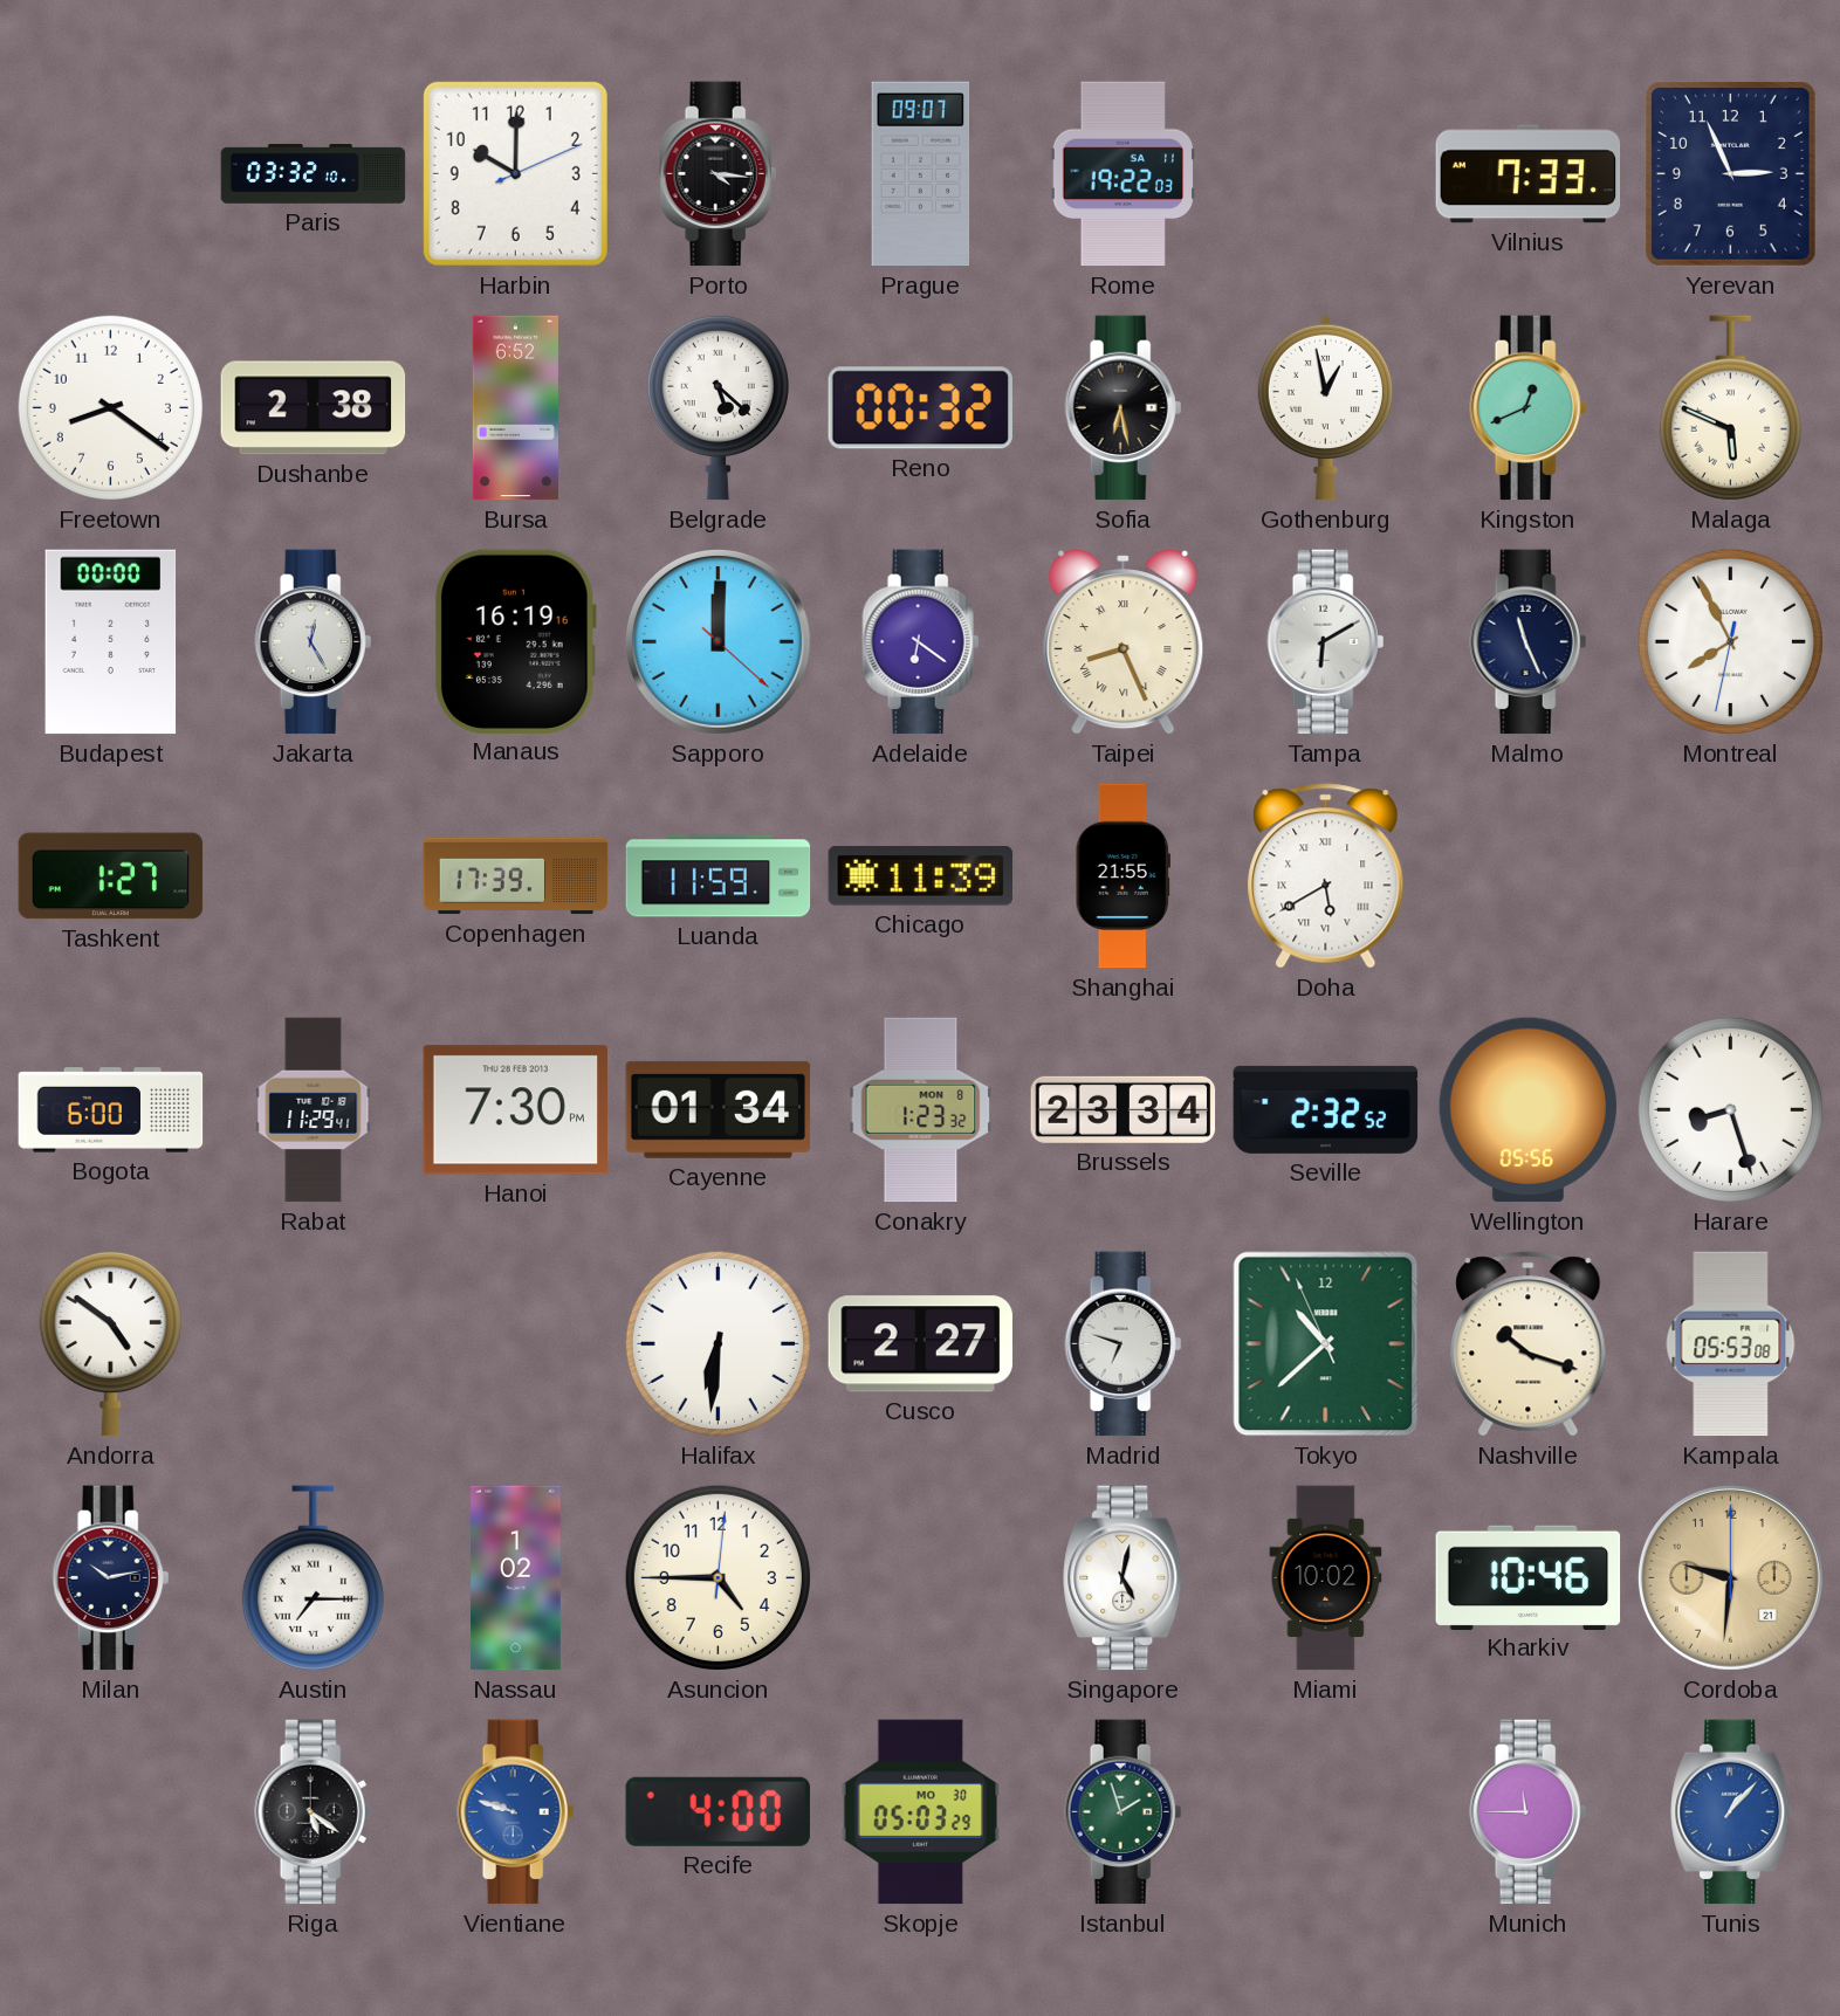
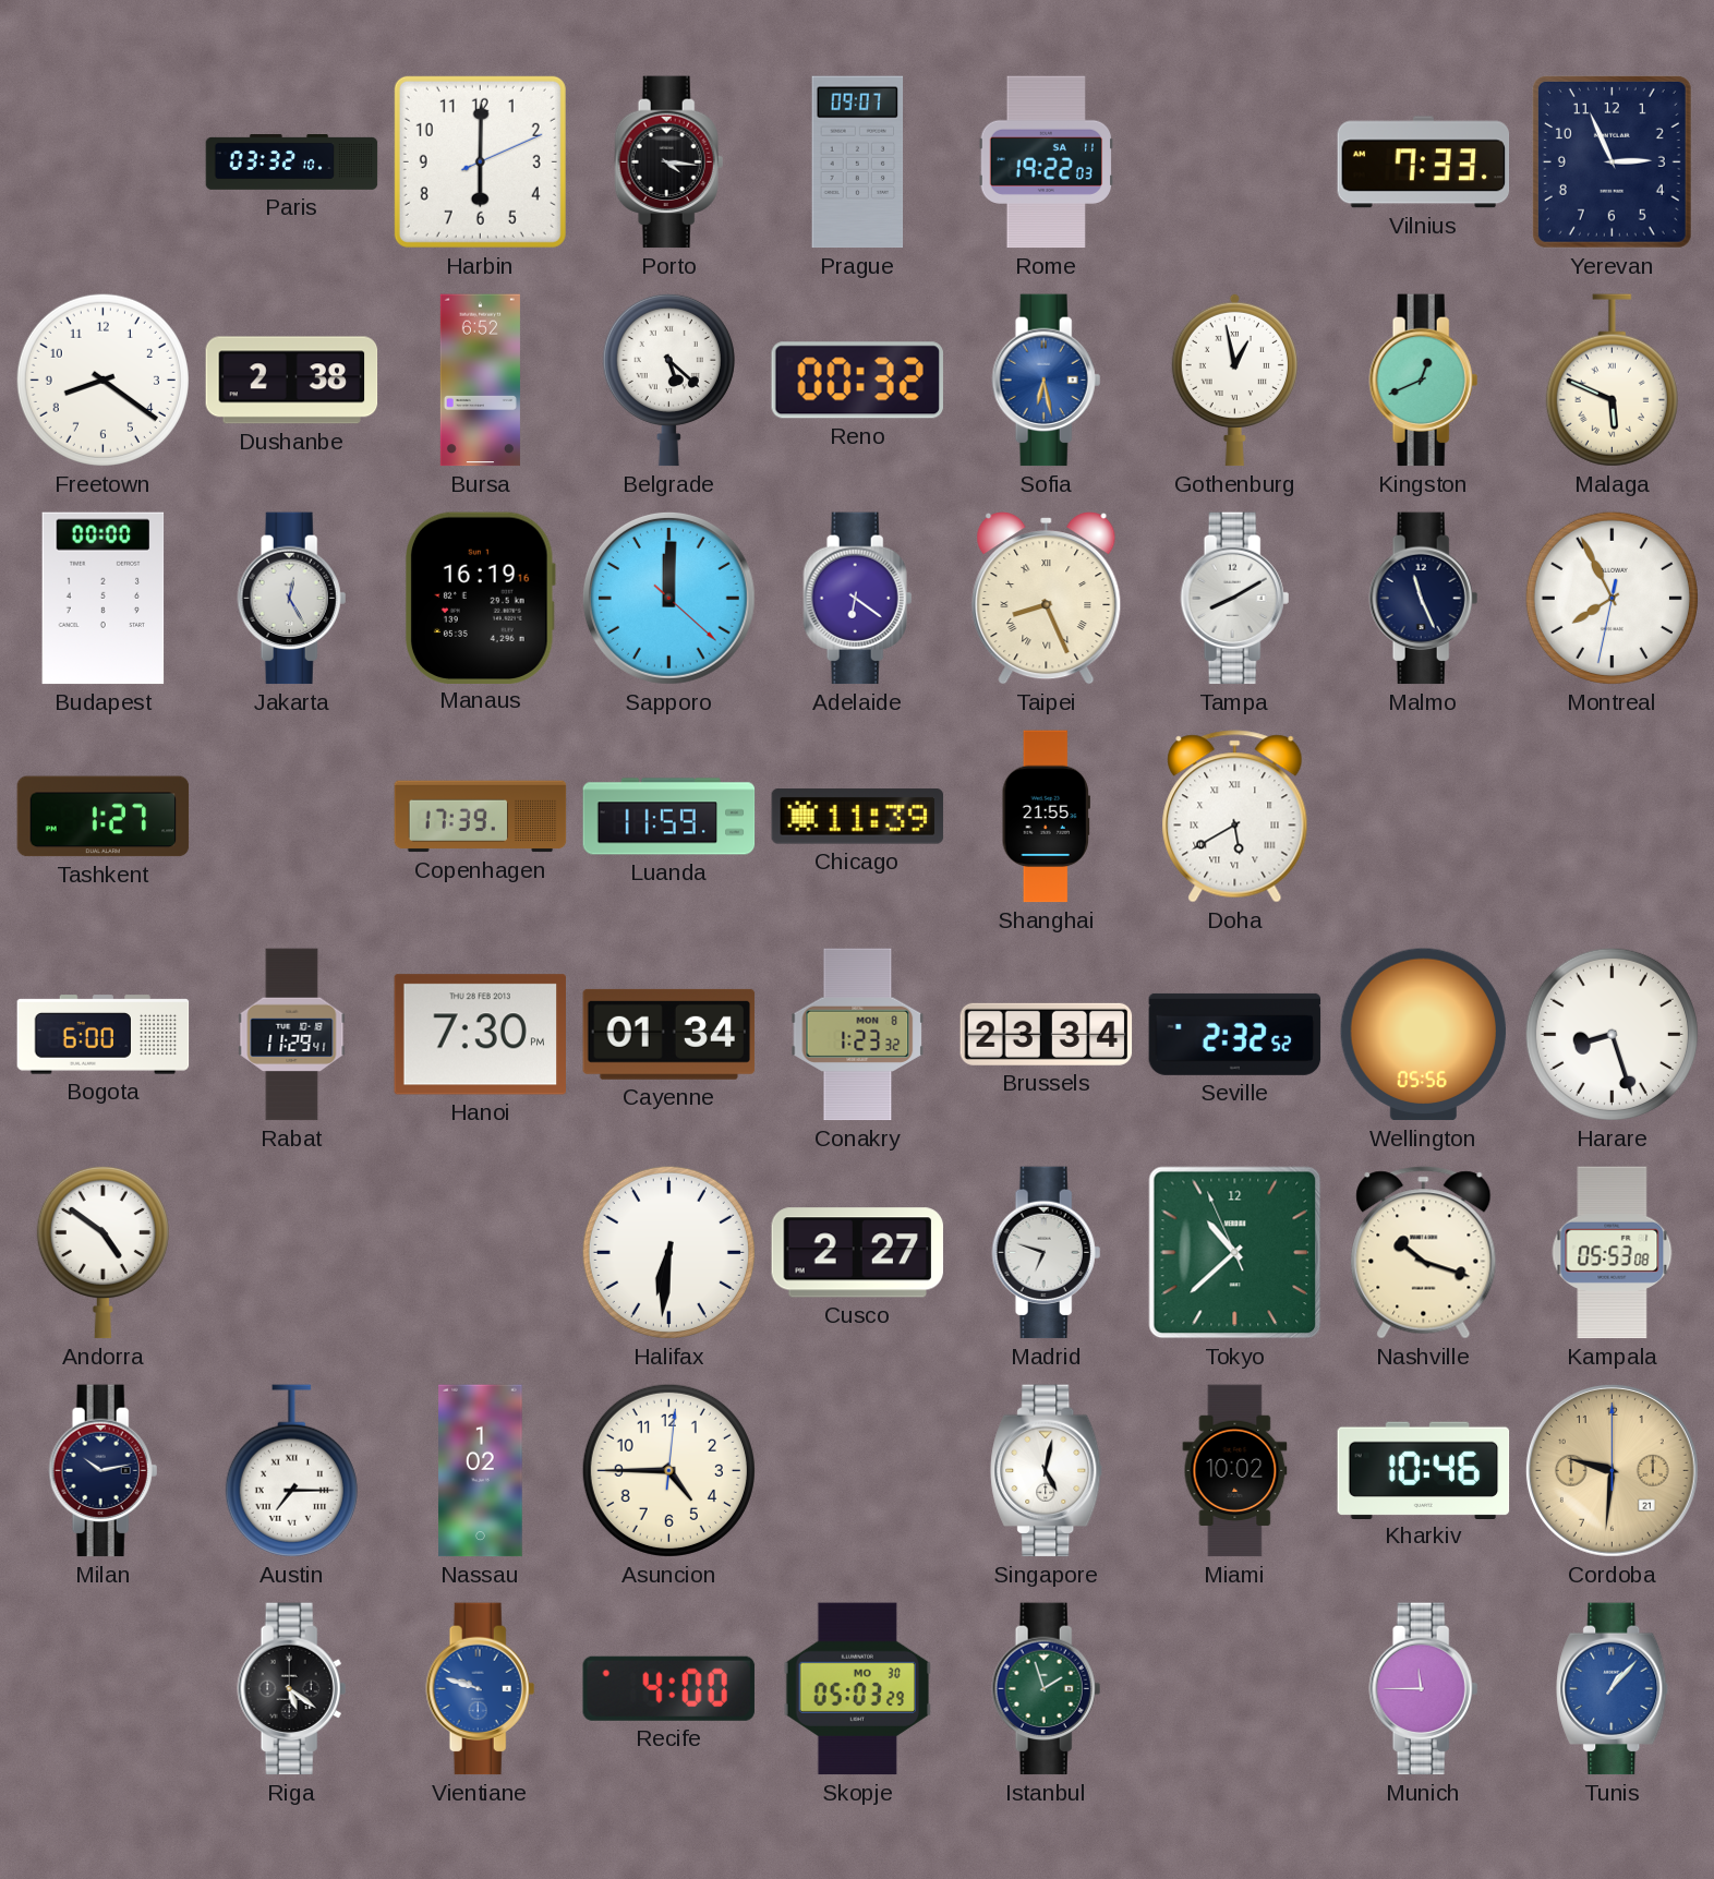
Harbin: 10:00 -> 6:00
Sofia dial: black -> blue
Tampa: 6:10 -> 8:10
